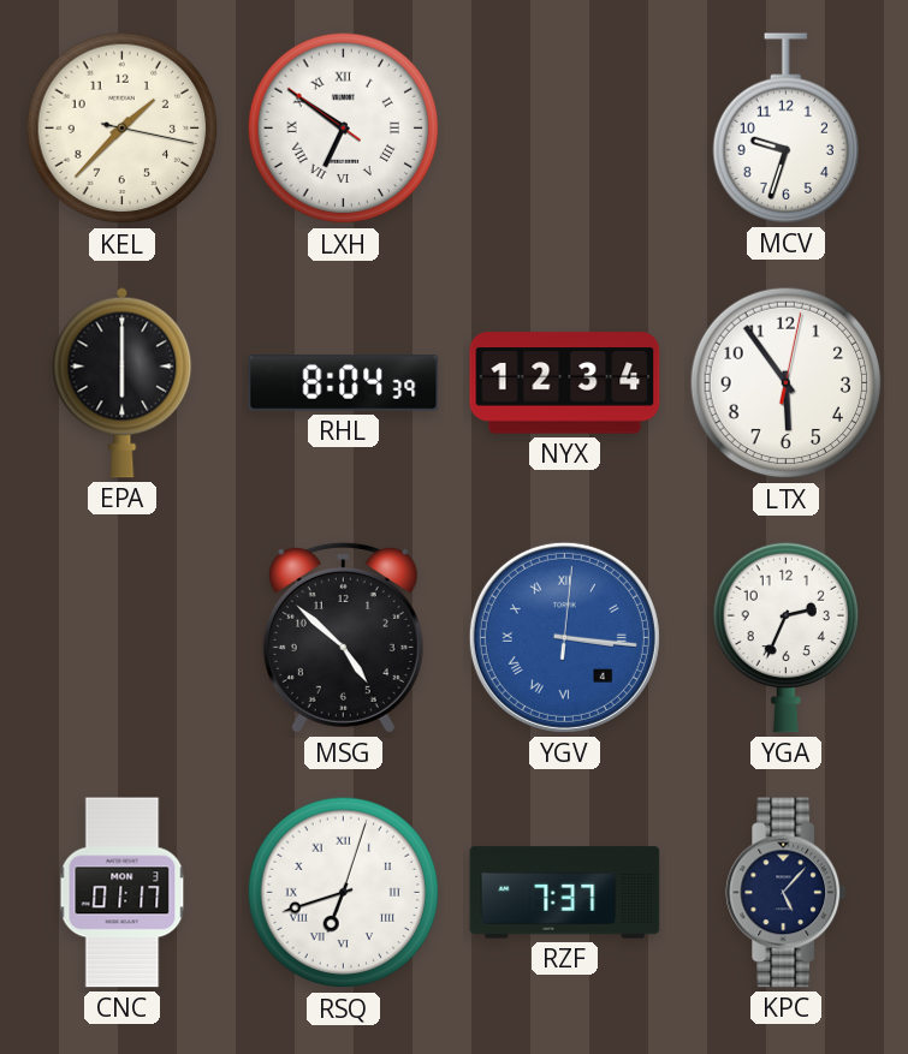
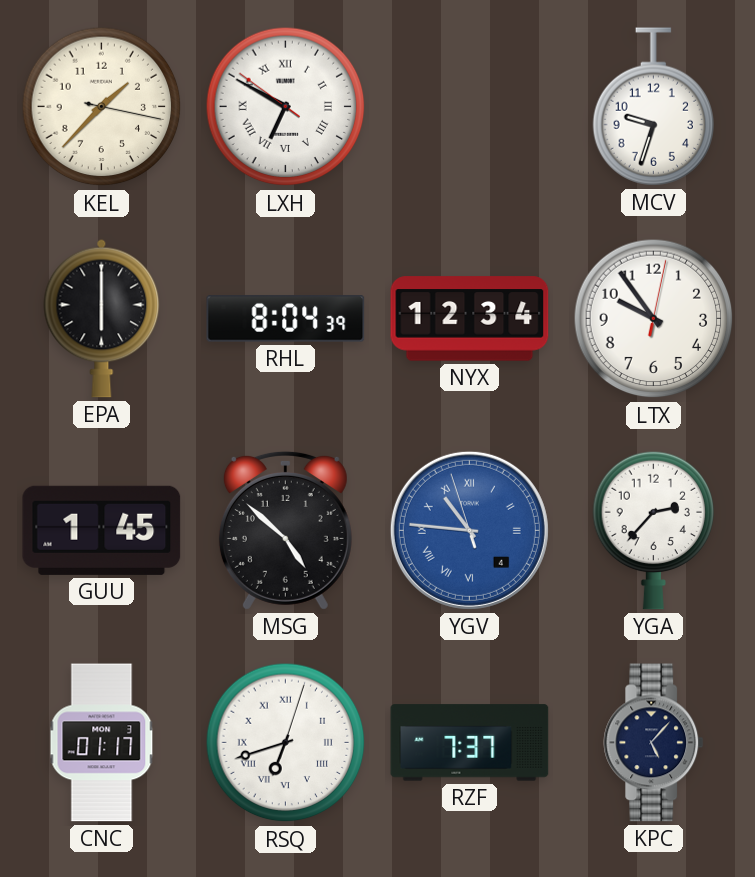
LXH: 6:50 -> 6:49
LTX: 5:54 -> 9:54
GUU: none -> 1:45
YGV: 3:16 -> 10:45
YGA: 2:34 -> 2:37
